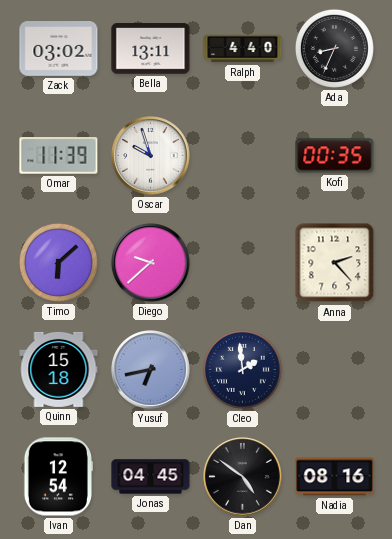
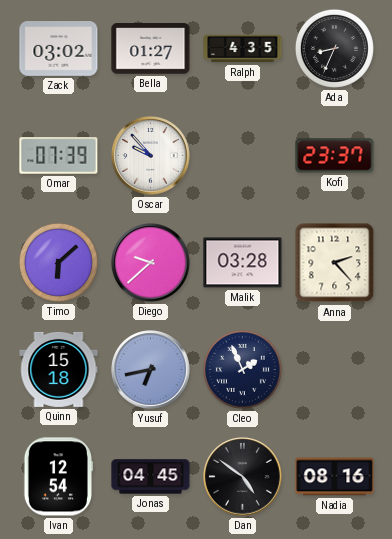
Bella: 13:11 -> 01:27
Ralph: 4:40 -> 4:35
Omar: 11:39 -> 07:39
Oscar: 9:57 -> 9:53
Kofi: 00:35 -> 23:37
Malik: none -> 03:28
Cleo: 1:59 -> 1:56
